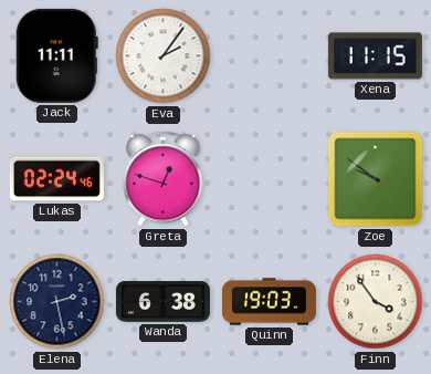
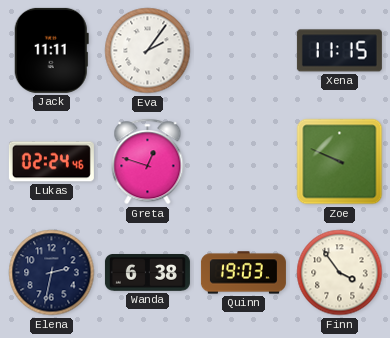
Zoe: 9:51 -> 9:49
Elena: 2:28 -> 2:32
